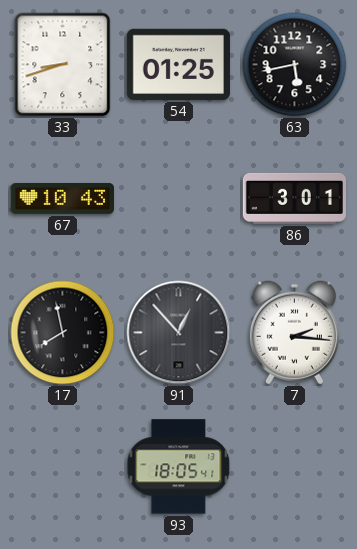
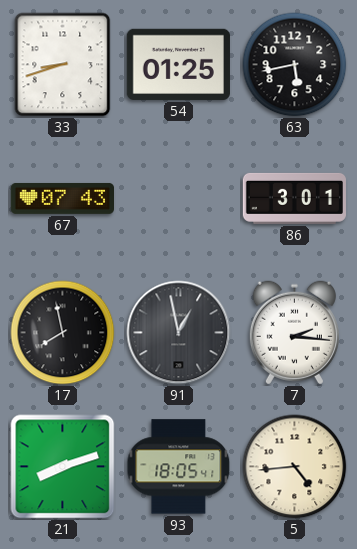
67: 10:43 -> 07:43
91: 12:53 -> 12:58
21: none -> 8:12
5: none -> 4:44
